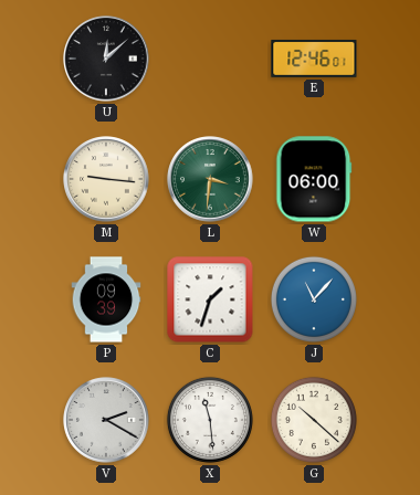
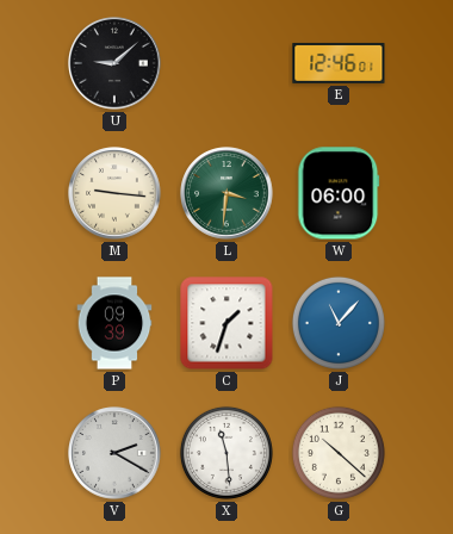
U: 12:08 -> 9:08
